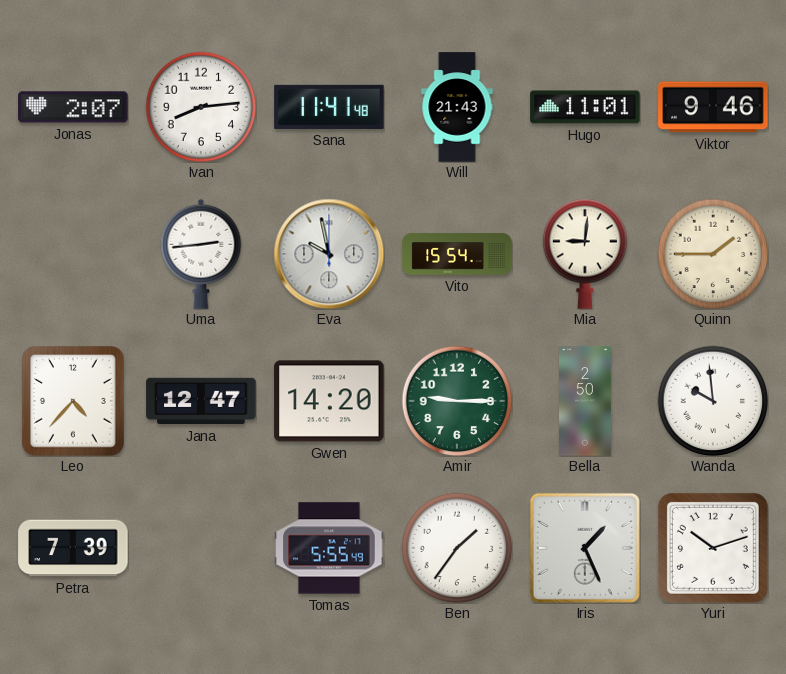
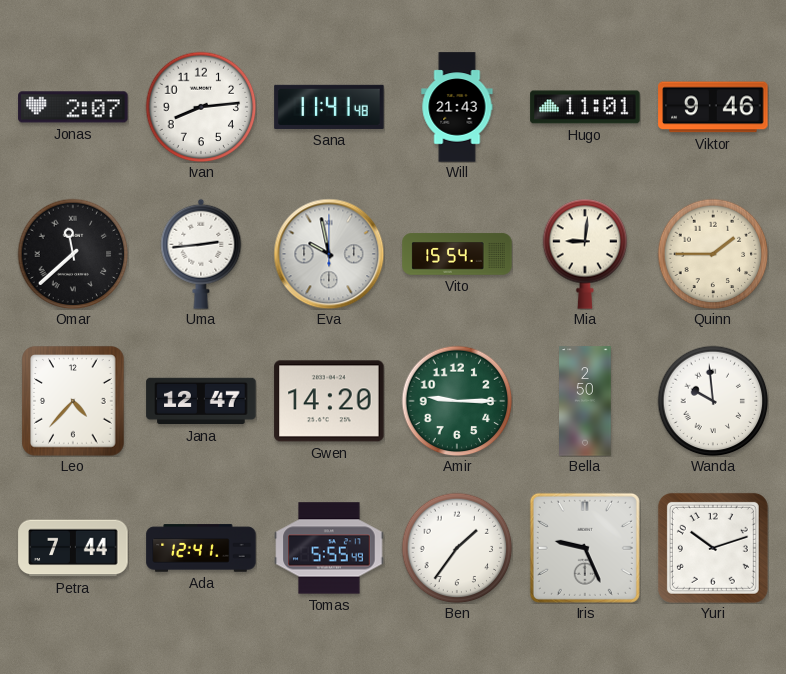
Omar: none -> 11:38
Petra: 7:39 -> 7:44
Ada: none -> 12:41
Iris: 1:26 -> 9:26
